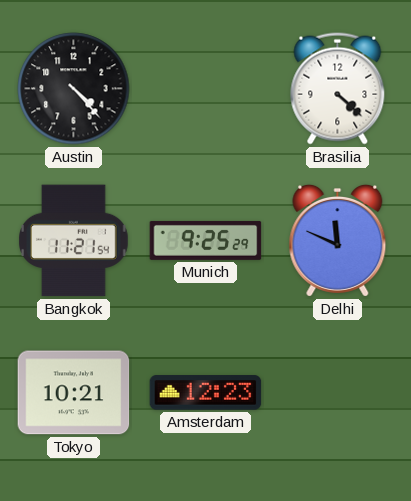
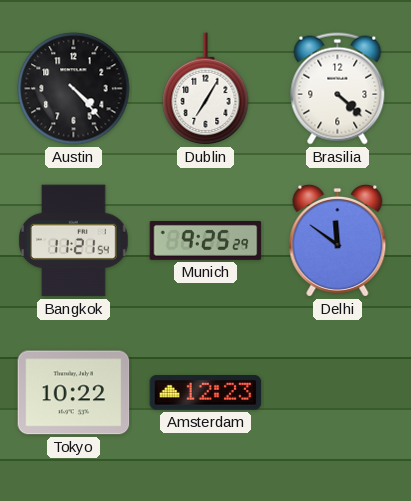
Dublin: none -> 7:05
Delhi: 11:49 -> 11:51
Tokyo: 10:21 -> 10:22
